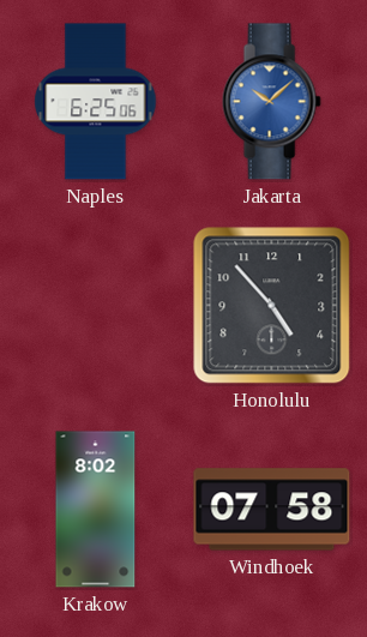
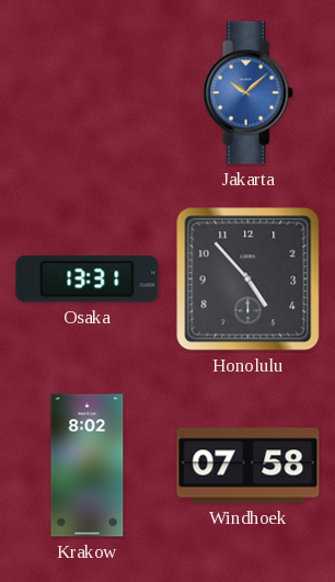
Naples: 6:25 -> none
Osaka: none -> 13:31
